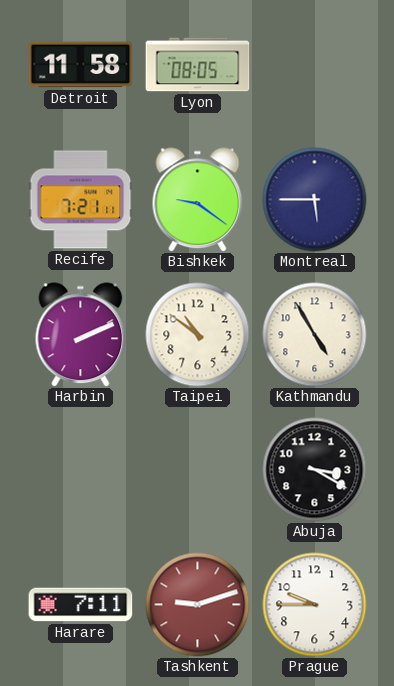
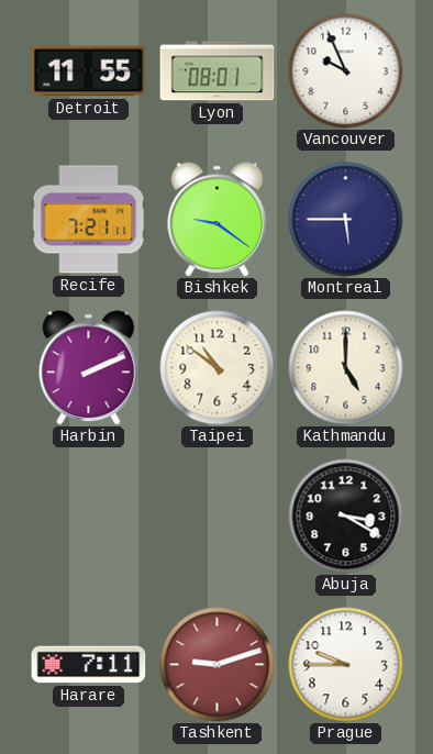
Detroit: 11:58 -> 11:55
Lyon: 08:05 -> 08:01
Vancouver: none -> 9:56
Kathmandu: 4:55 -> 5:00
